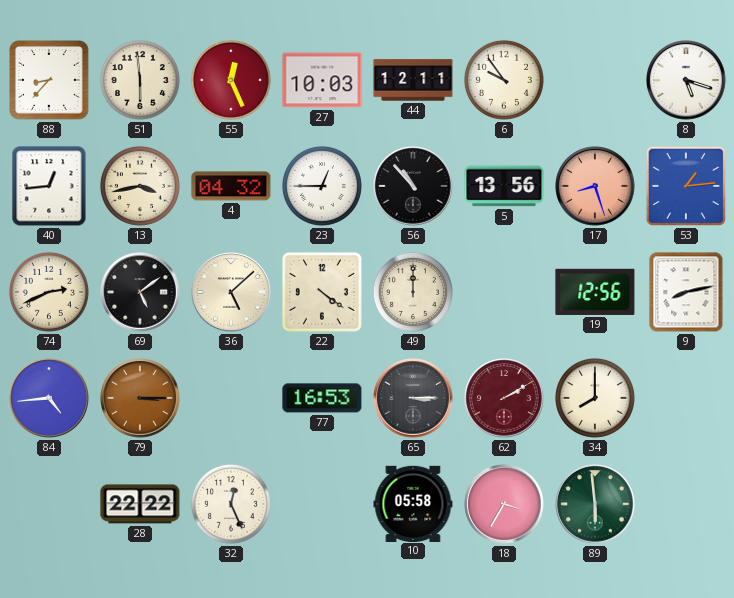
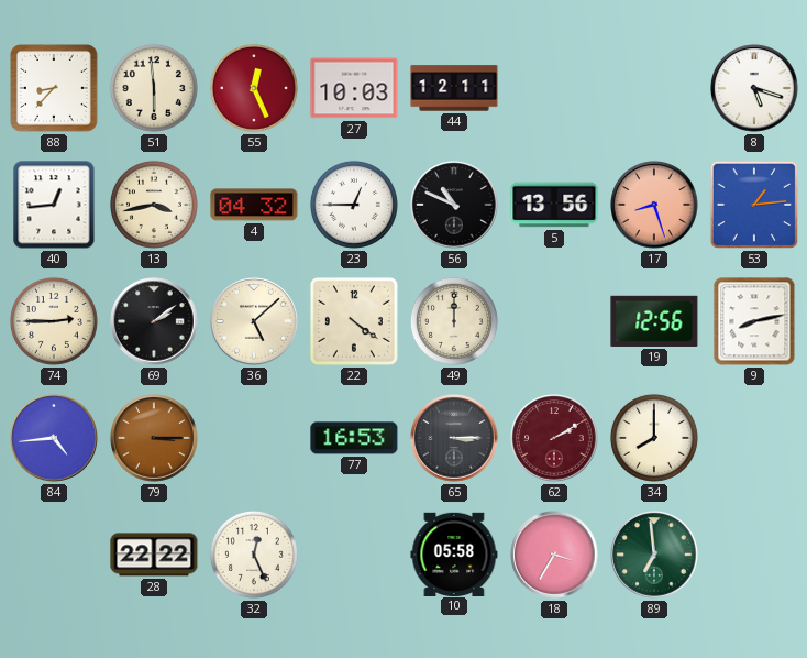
6: 9:54 -> none
56: 10:53 -> 10:49
74: 2:41 -> 2:45
69: 5:09 -> 2:09
89: 5:59 -> 6:59
